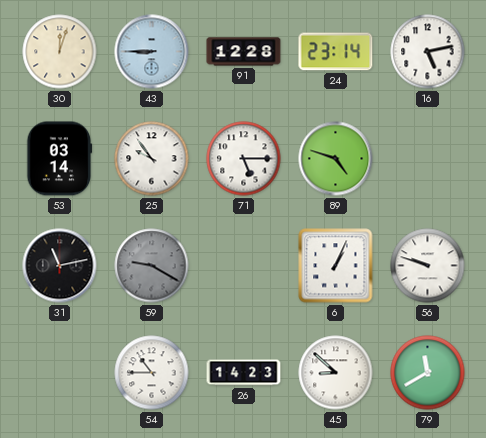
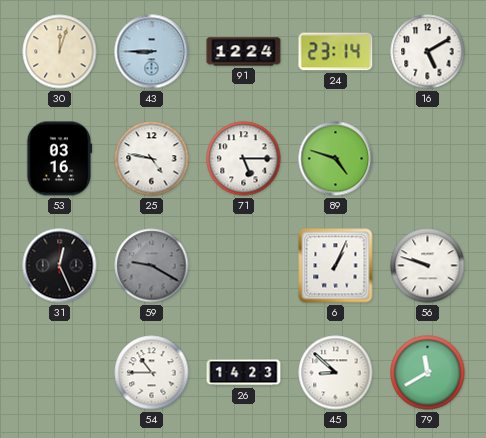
91: 12:28 -> 12:24
16: 5:13 -> 5:10
53: 03:14 -> 03:16
25: 9:54 -> 4:47
31: 11:13 -> 12:26
